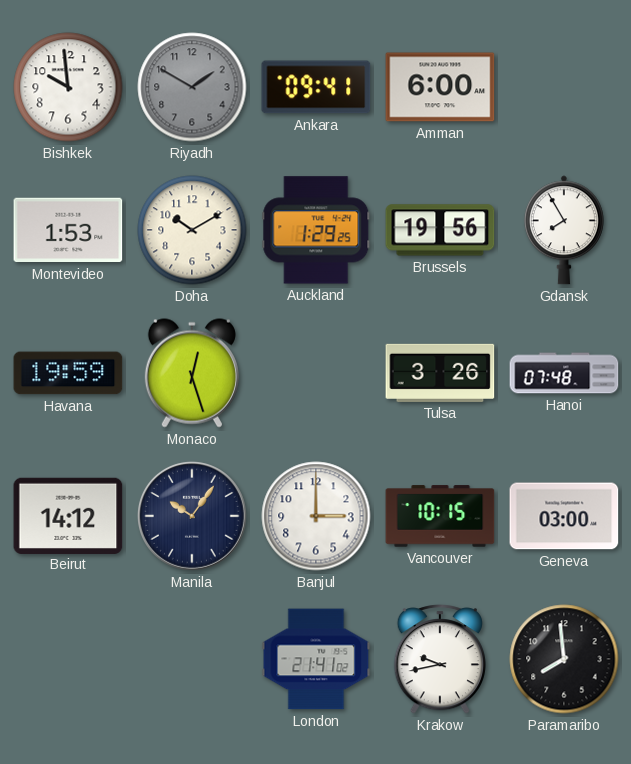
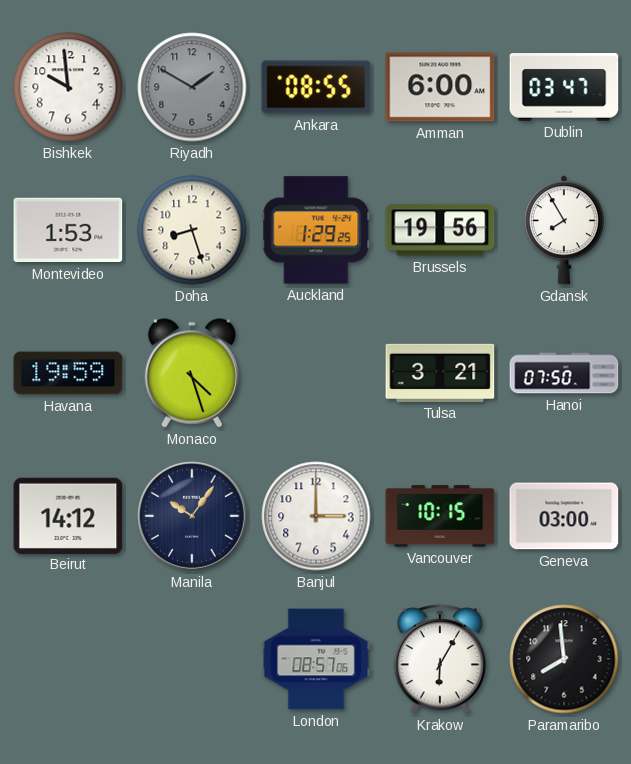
Ankara: 09:41 -> 08:55
Dublin: none -> 03:47
Doha: 10:10 -> 8:27
Monaco: 12:27 -> 4:27
Tulsa: 3:26 -> 3:21
Hanoi: 07:48 -> 07:50
London: 21:41 -> 08:57
Krakow: 9:43 -> 6:05
